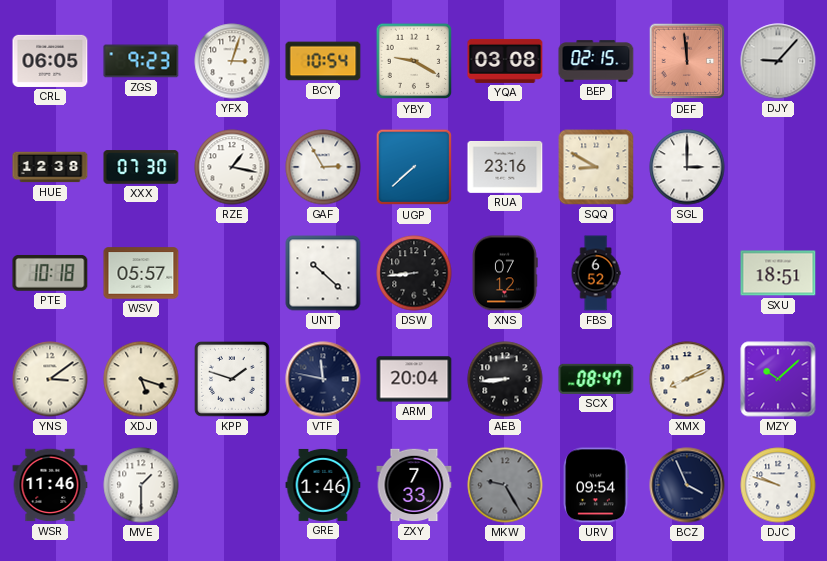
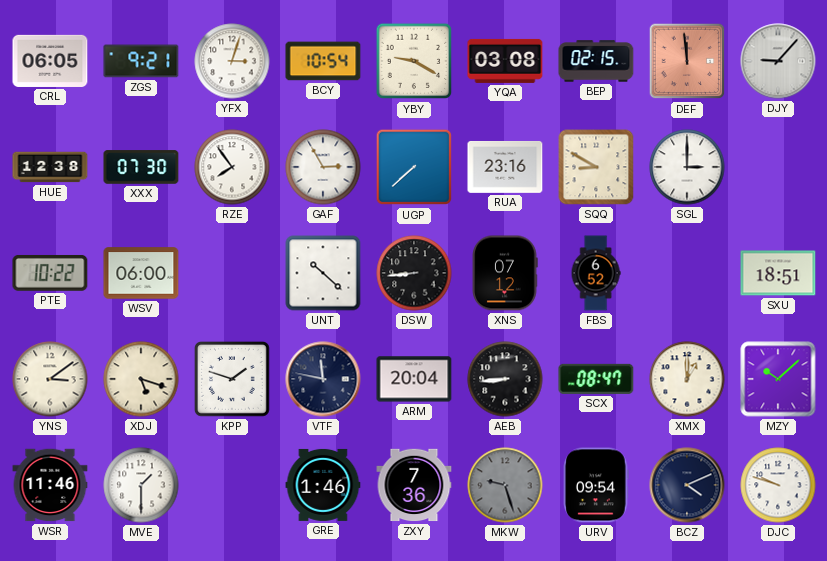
ZGS: 9:23 -> 9:21
RZE: 1:17 -> 7:54
PTE: 10:18 -> 10:22
WSV: 05:57 -> 06:00
XMX: 8:11 -> 1:00
ZXY: 7:33 -> 7:36
MKW: 9:25 -> 9:27
BCZ: 3:56 -> 4:11
